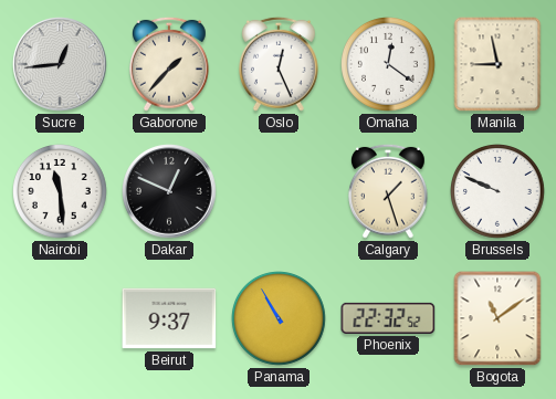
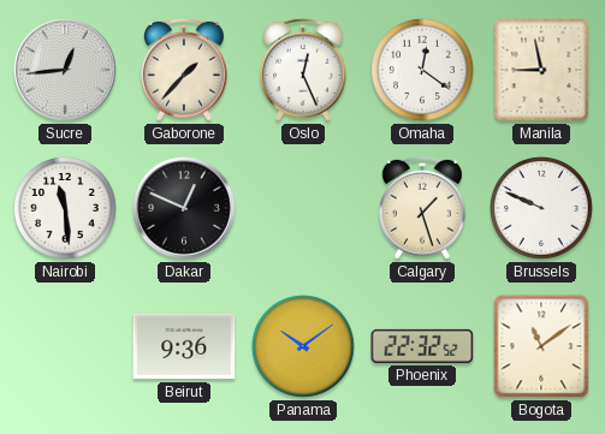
Beirut: 9:37 -> 9:36
Panama: 10:55 -> 10:09
